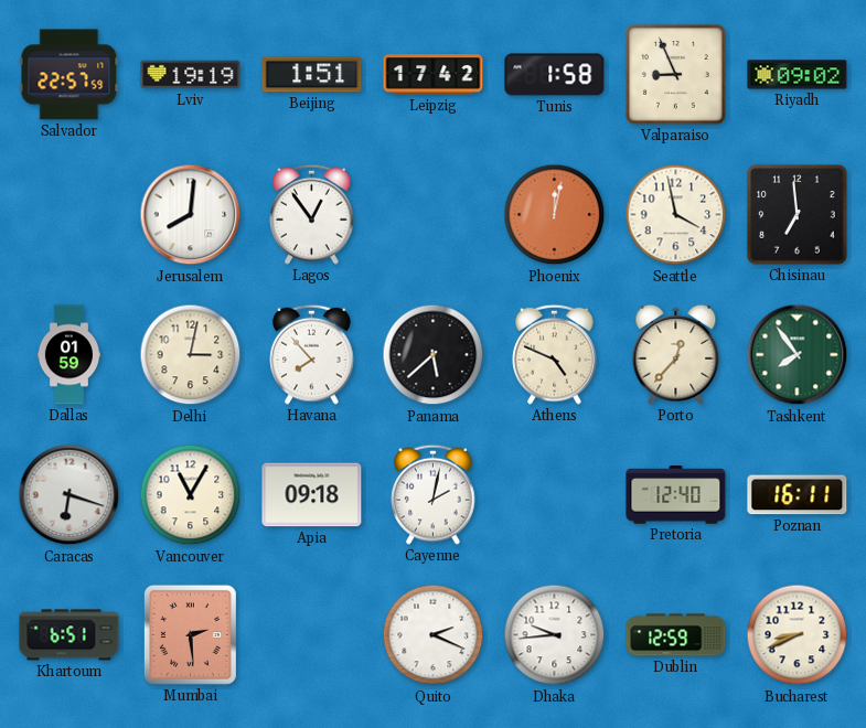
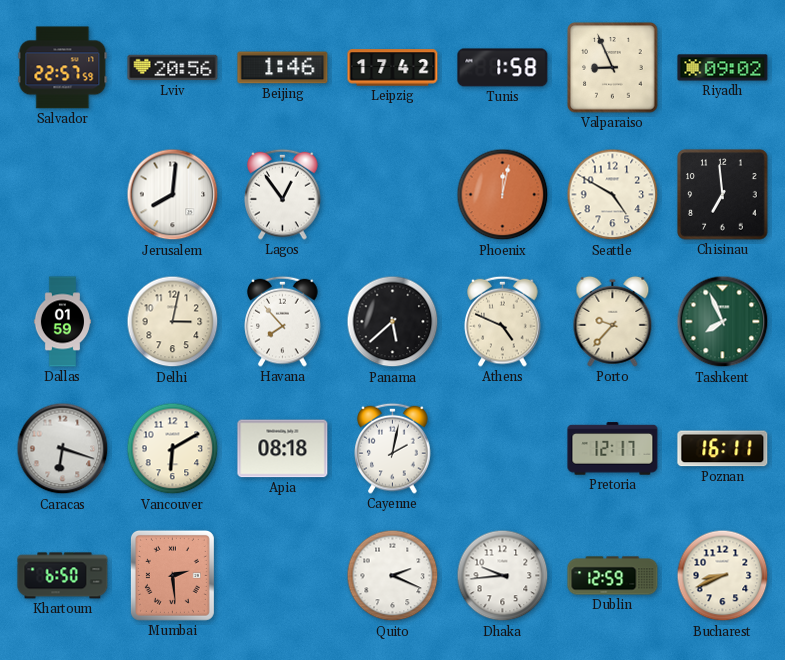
Lviv: 19:19 -> 20:56
Beijing: 1:51 -> 1:46
Seattle: 3:58 -> 4:50
Porto: 12:37 -> 9:37
Tashkent: 7:54 -> 7:56
Vancouver: 11:05 -> 6:10
Apia: 09:18 -> 08:18
Pretoria: 12:40 -> 12:17
Khartoum: 6:51 -> 6:50
